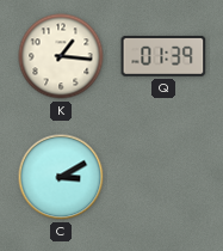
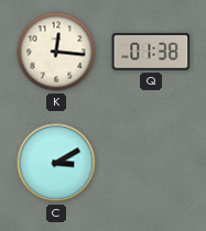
K: 1:16 -> 12:16
Q: 01:39 -> 01:38
